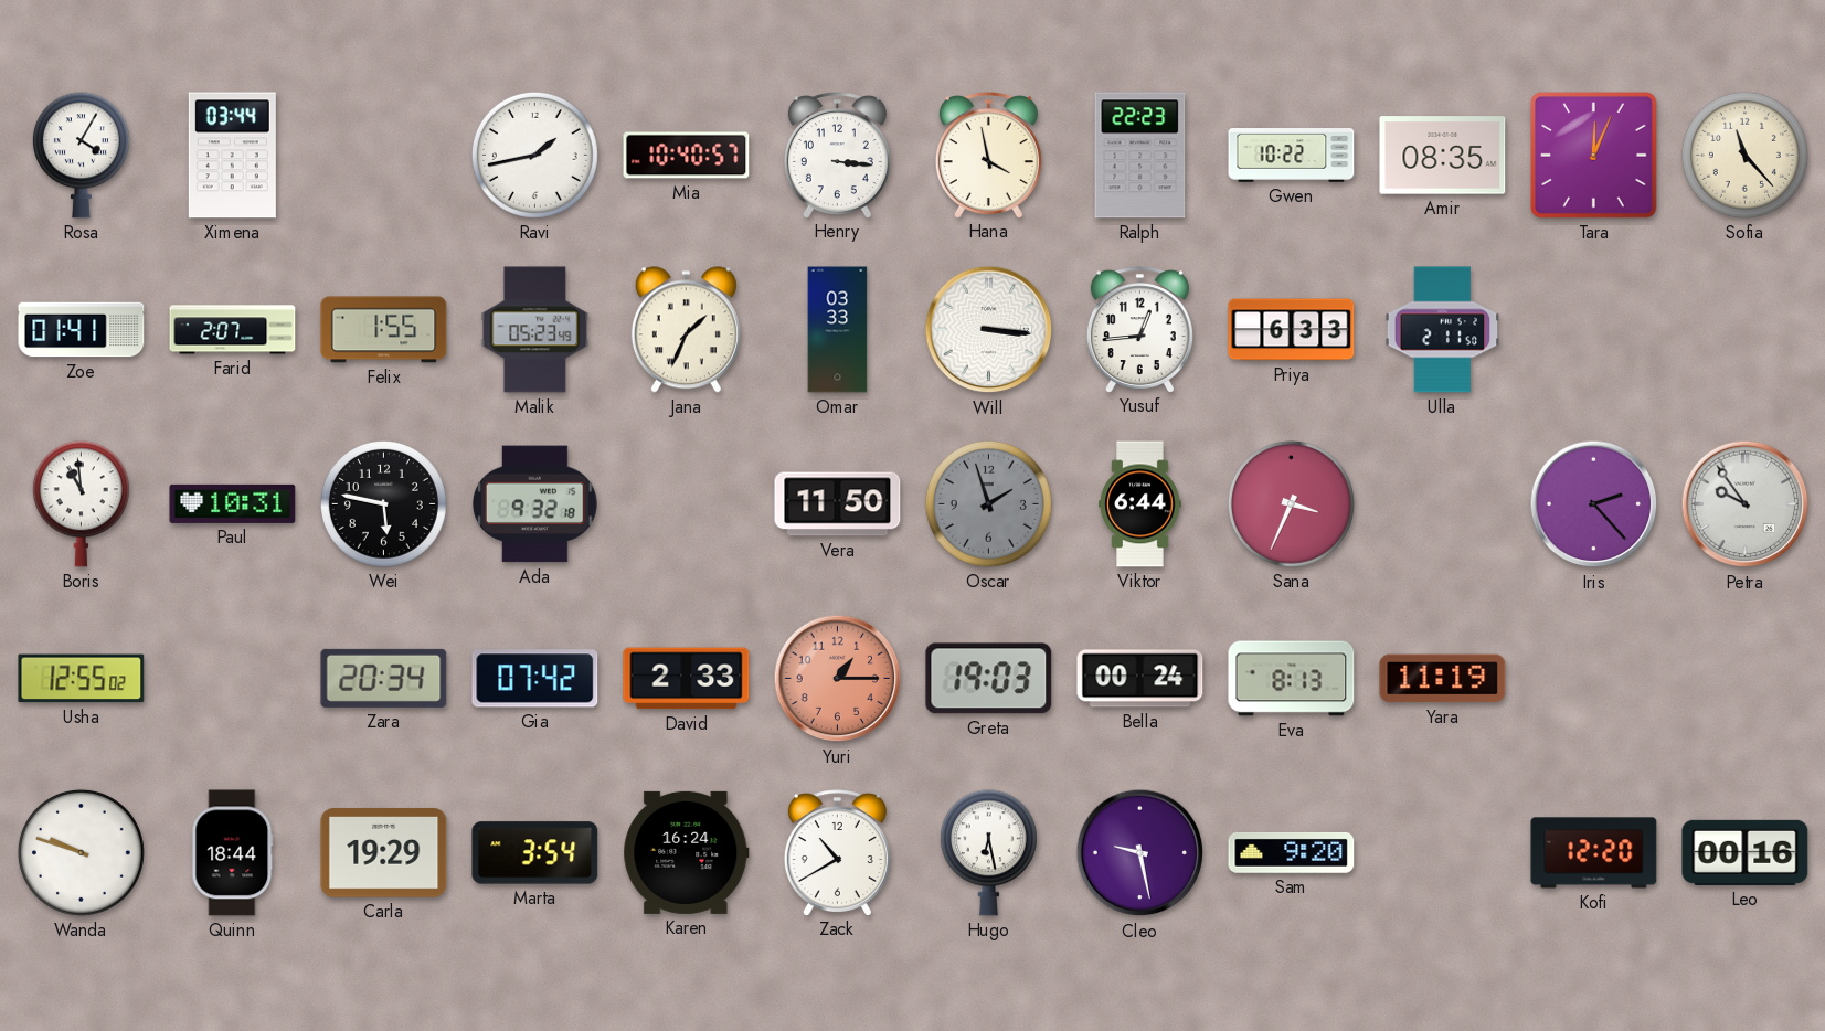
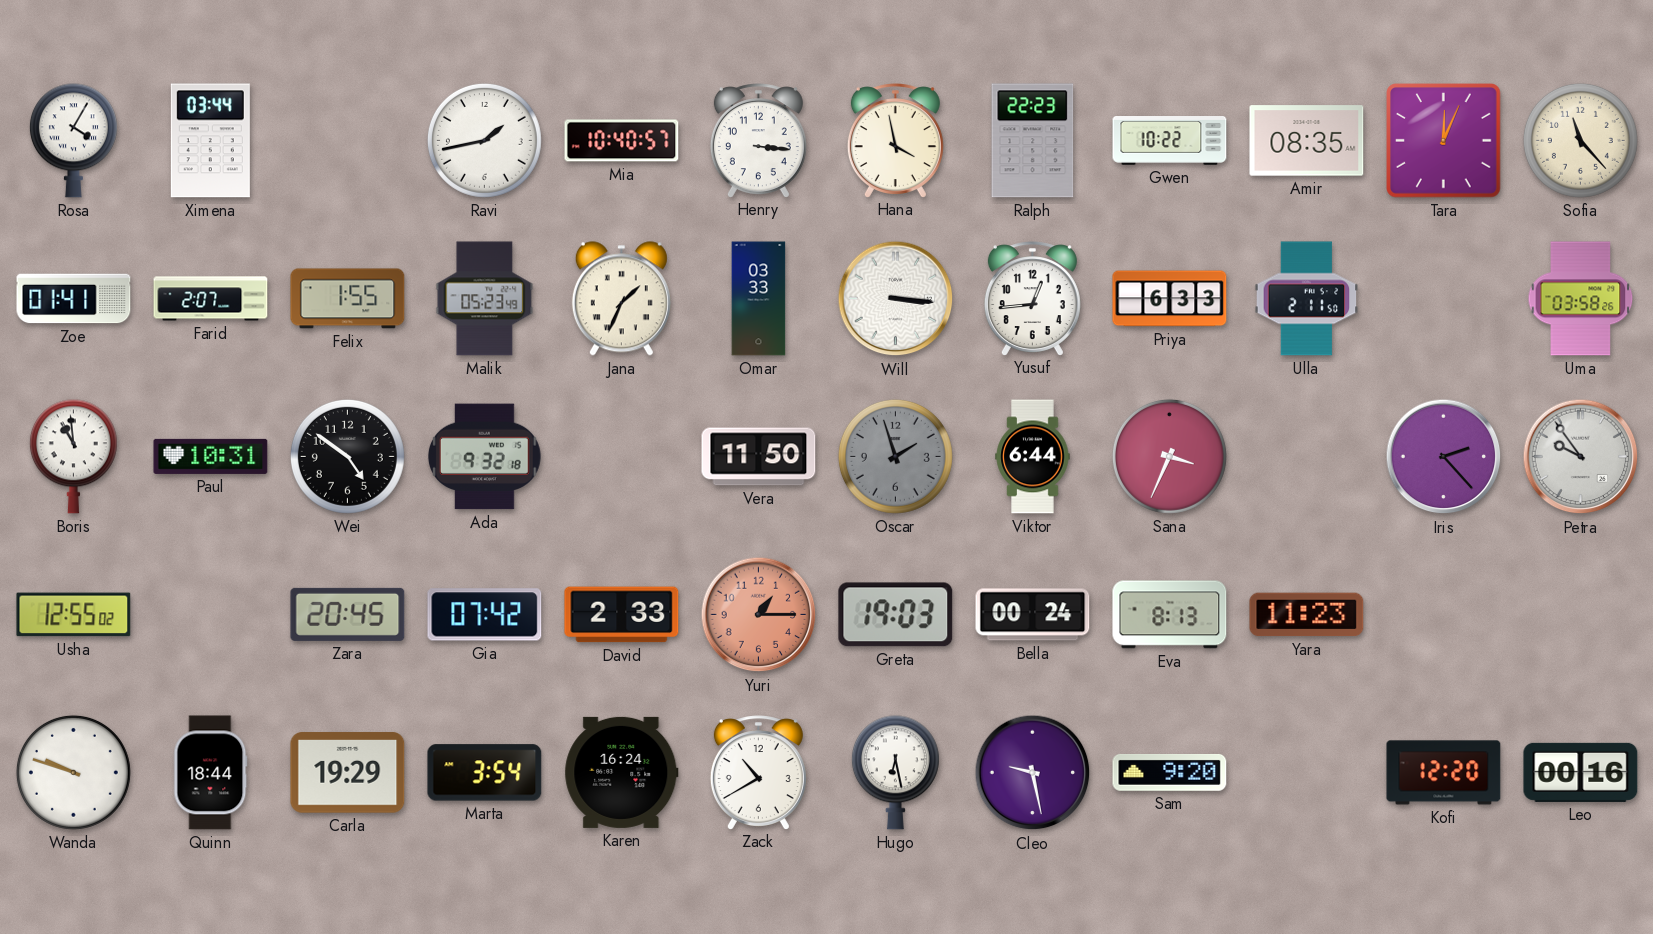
Uma: none -> 03:58
Wei: 5:47 -> 4:51
Zara: 20:34 -> 20:45
Yara: 11:19 -> 11:23
